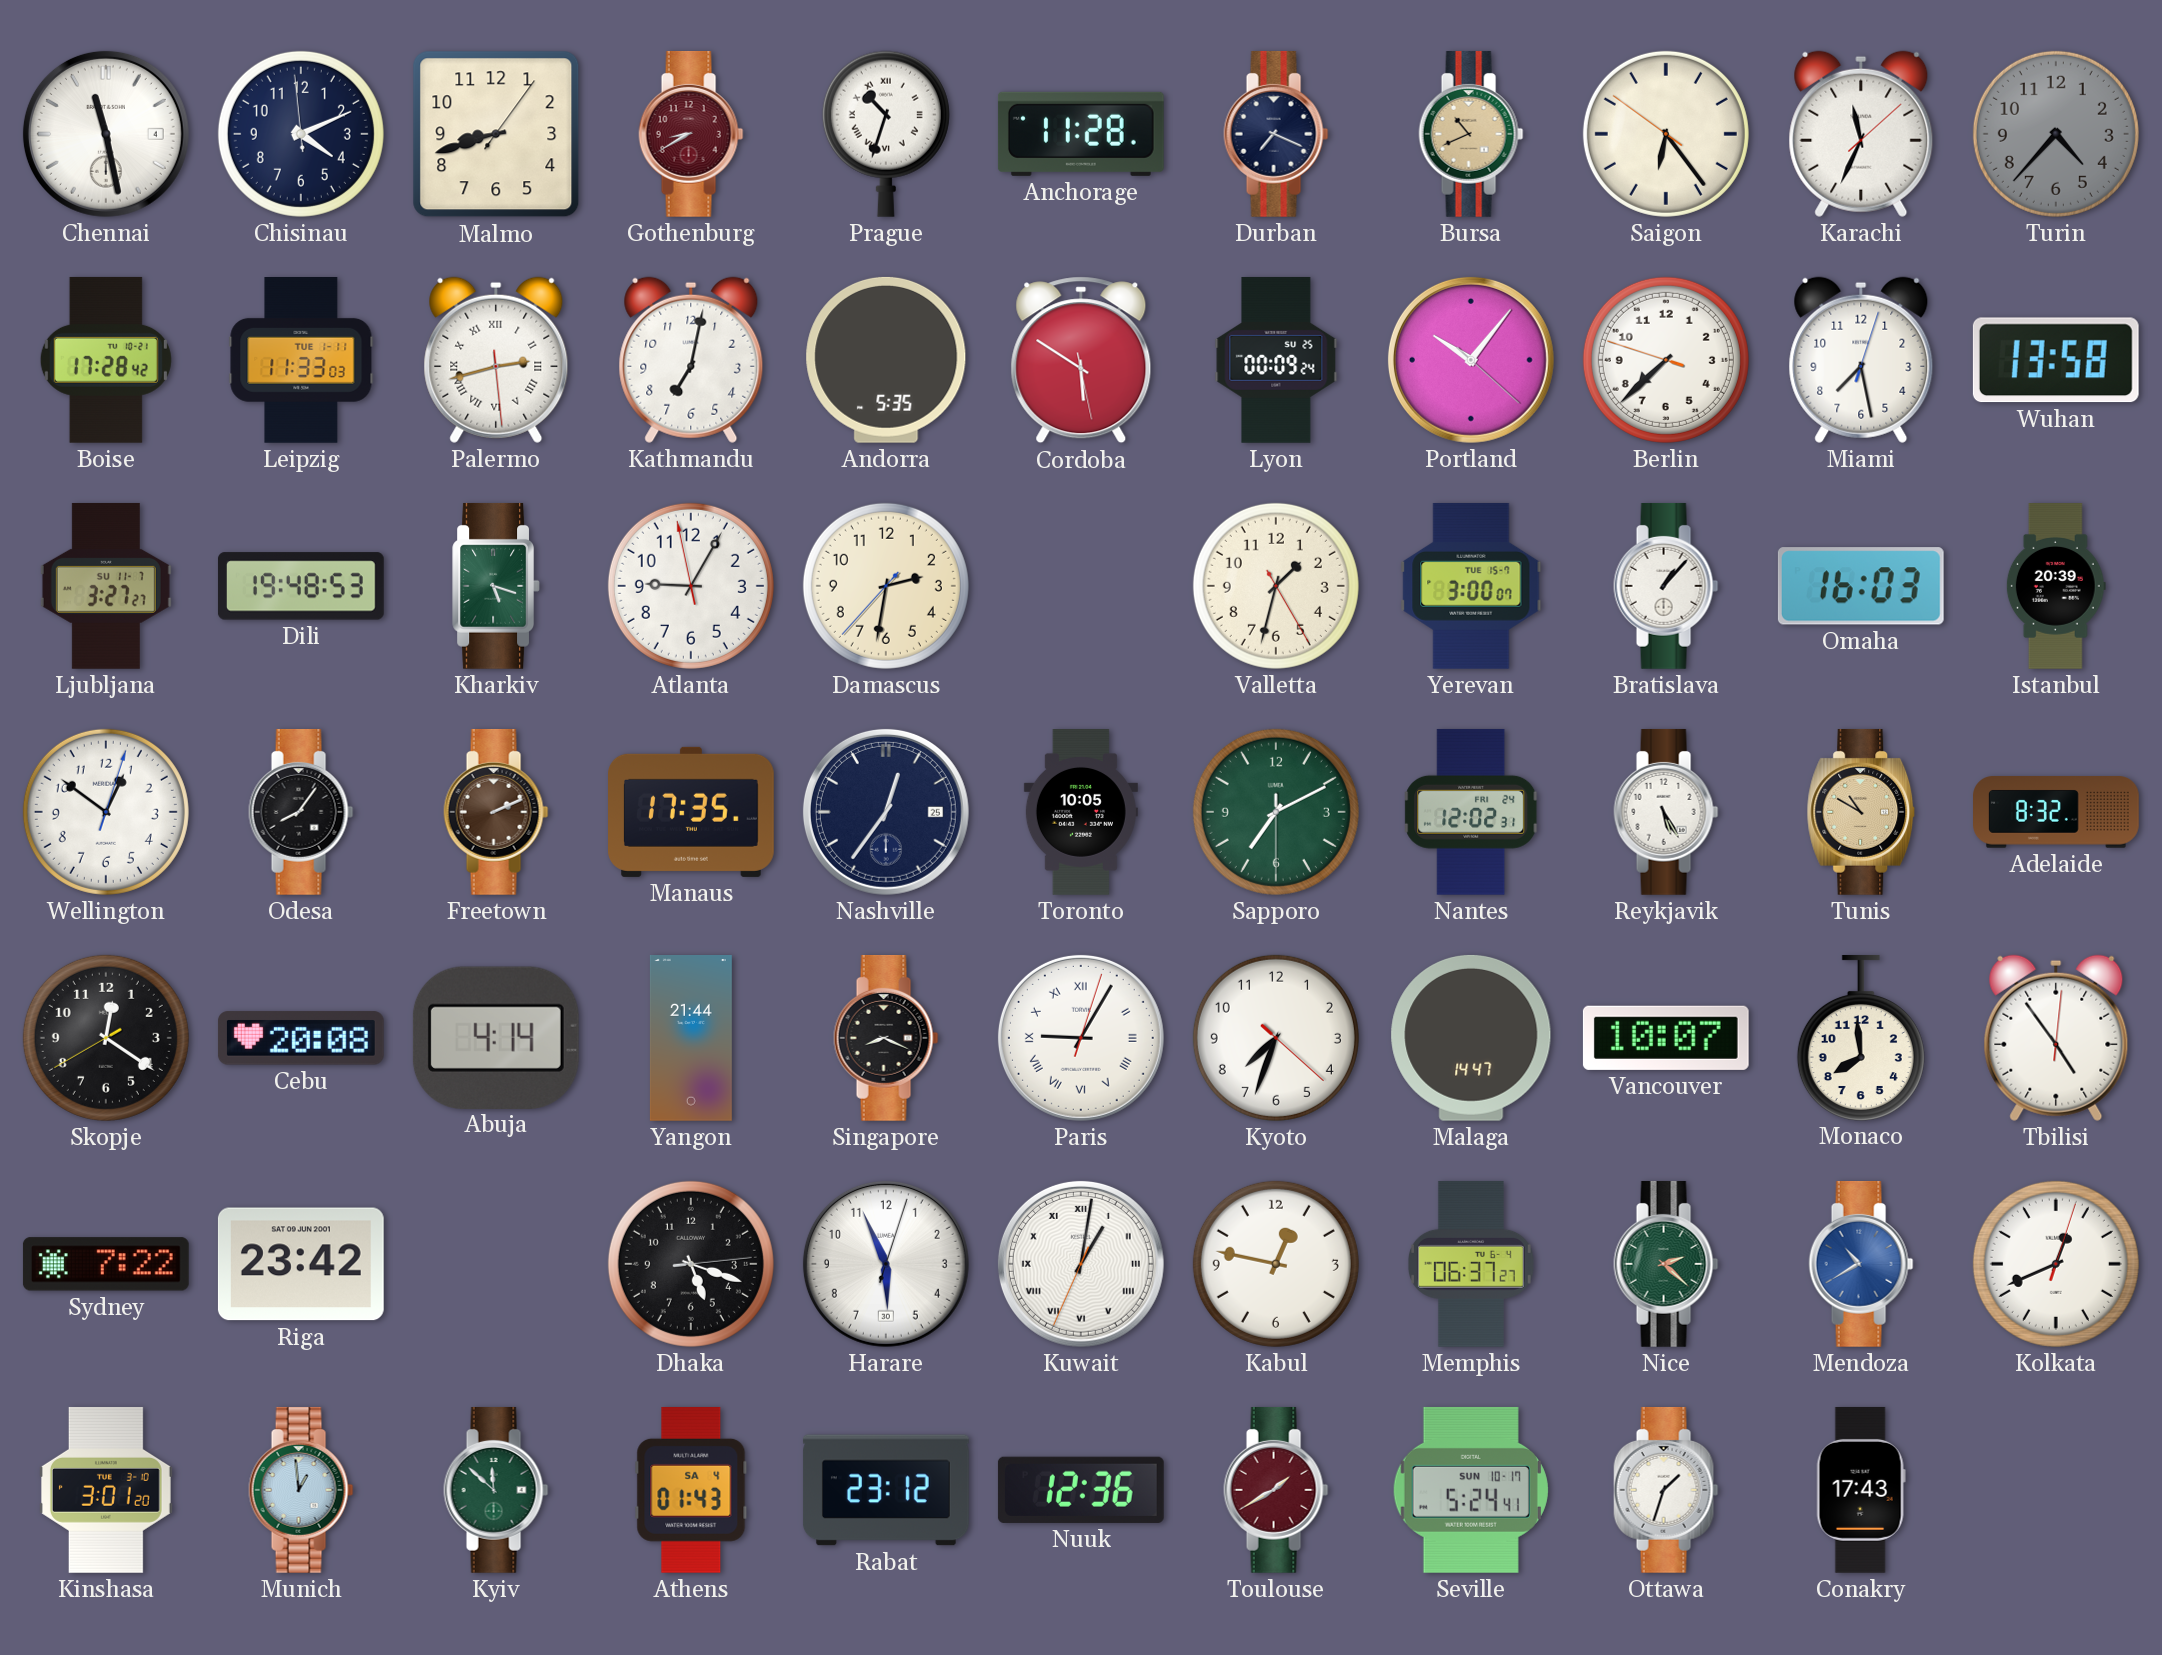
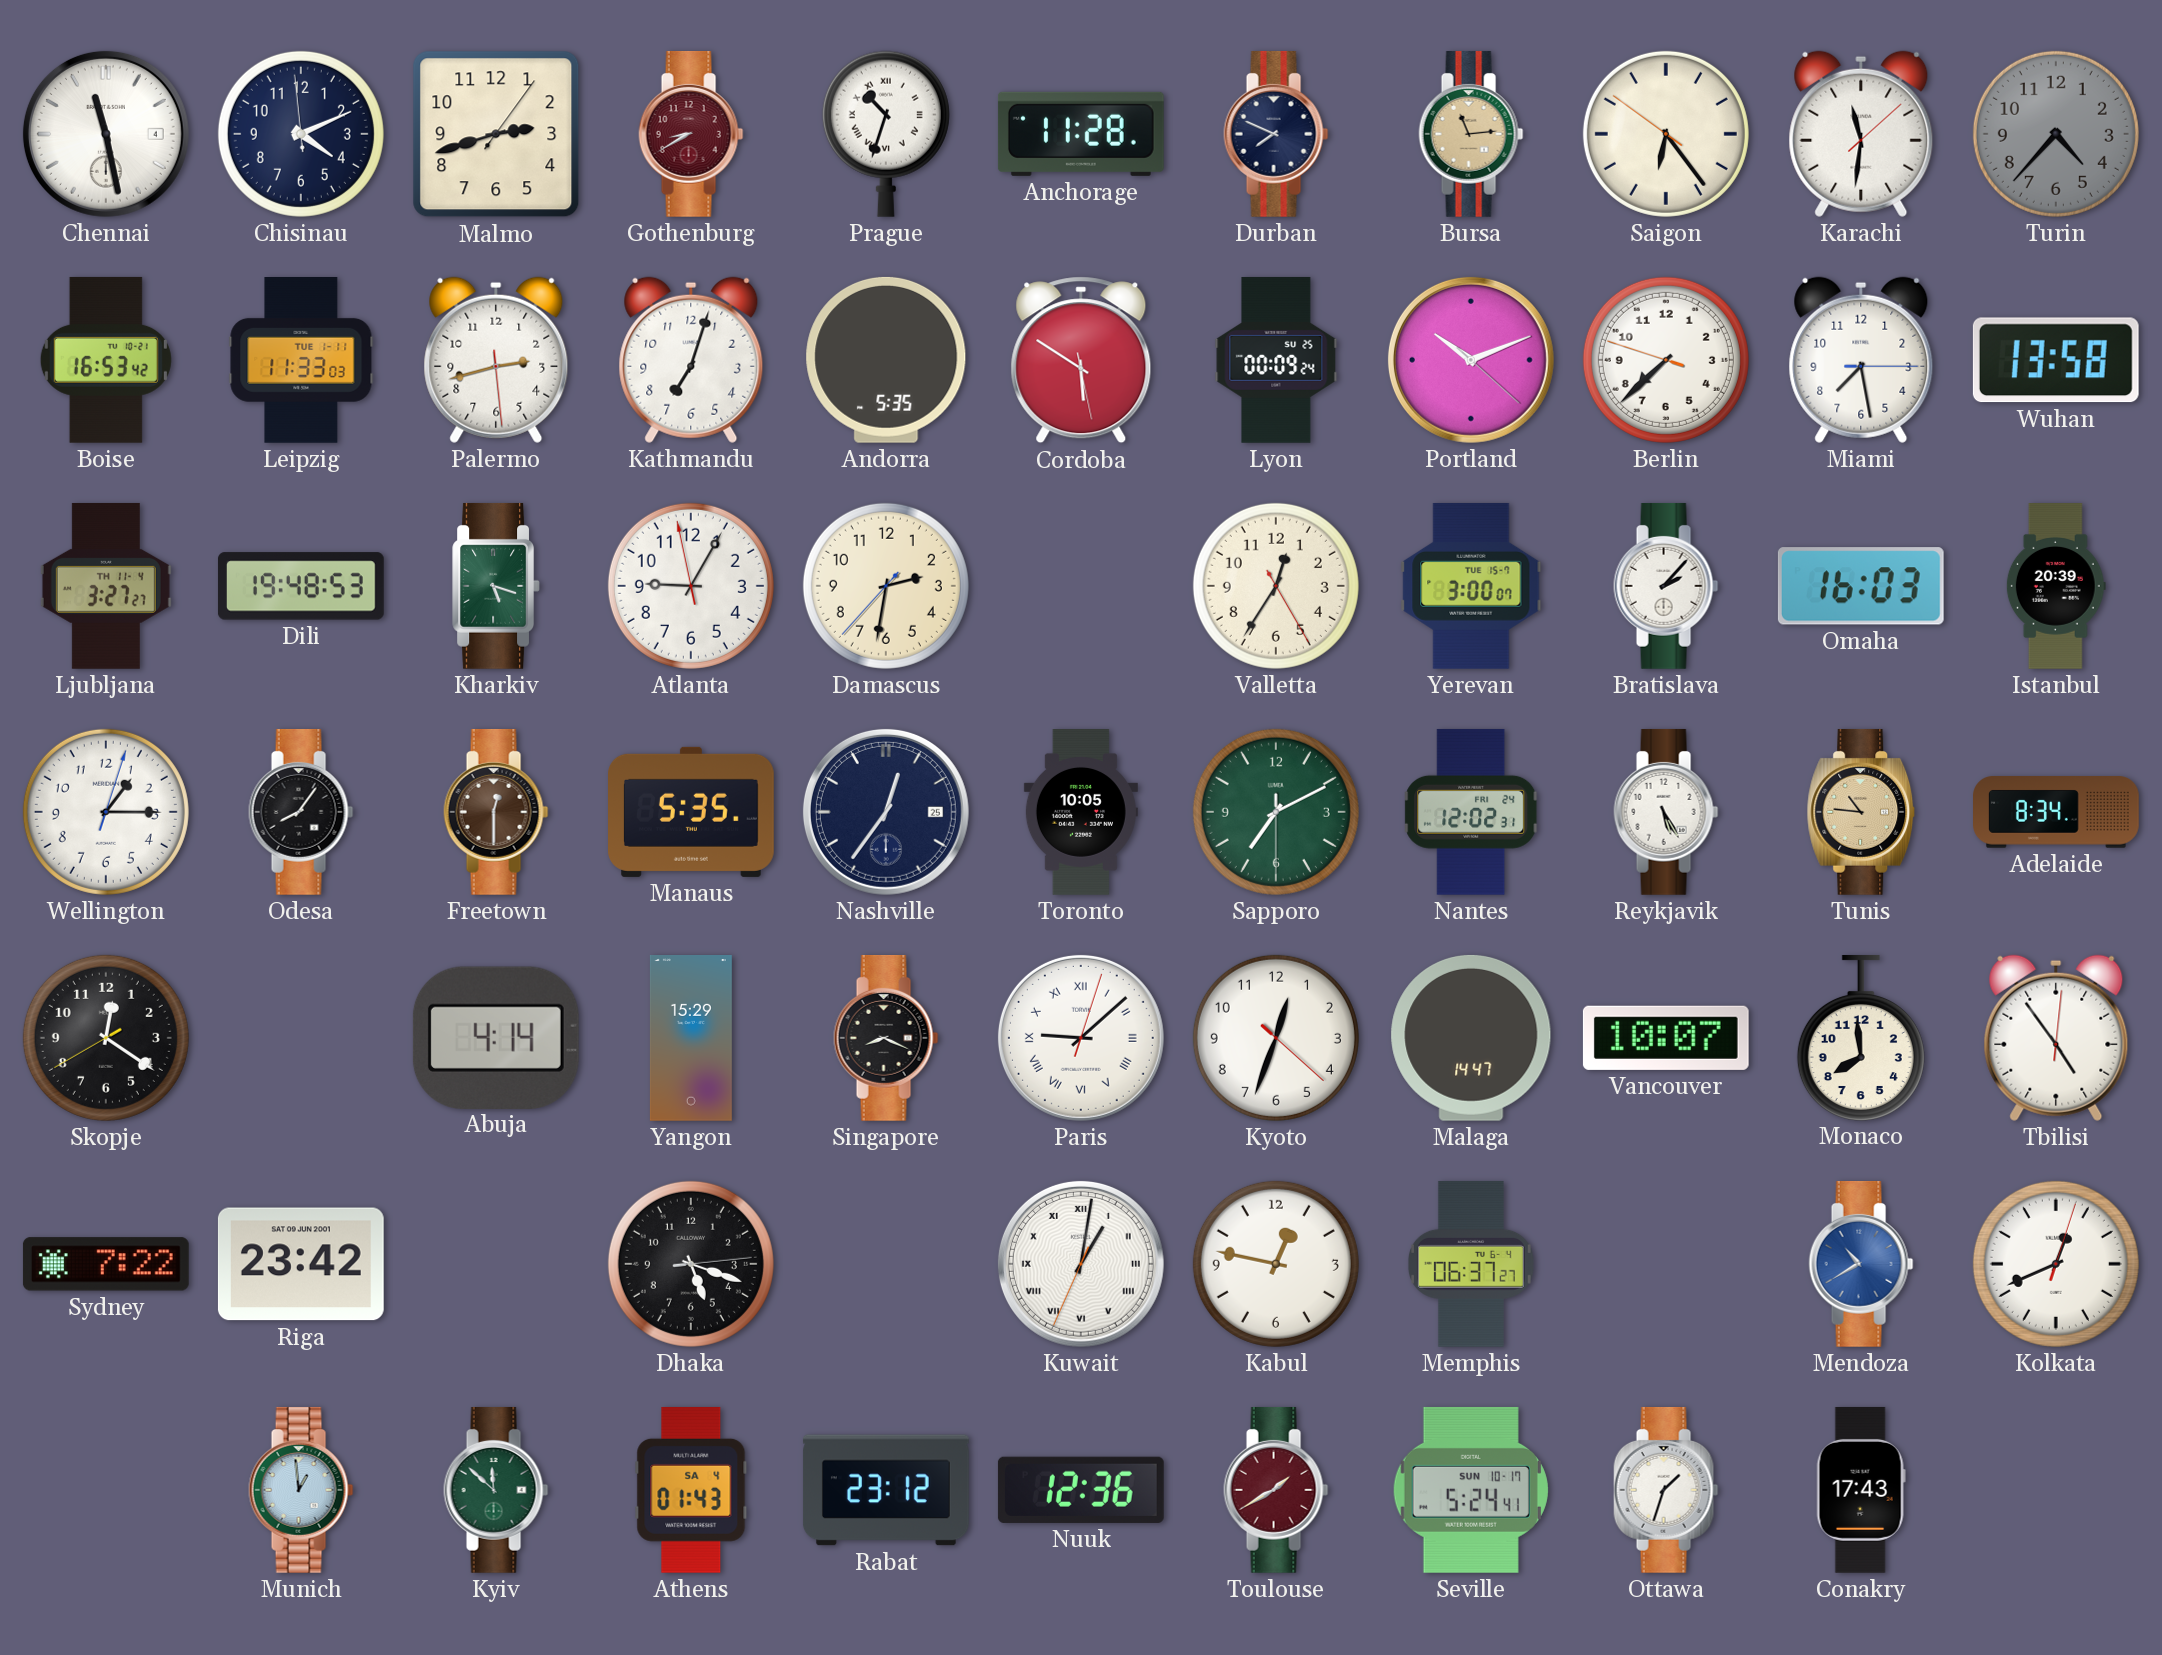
Malmo: 8:42 -> 2:42
Durban: 7:19 -> 7:49
Bursa: 10:41 -> 11:14
Karachi: 11:34 -> 11:31
Boise: 17:28 -> 16:53
Palermo numerals: Roman -> Arabic
Kathmandu: 7:02 -> 7:03
Portland: 10:06 -> 10:11
Miami: 7:28:03 -> 7:28:15
Ljubljana date: SU 11-7 -> TH 11-4
Valletta: 1:32 -> 12:35
Bratislava: 1:07 -> 2:07
Wellington: 12:51 -> 1:15
Freetown: 2:11 -> 12:30
Manaus: 17:35 -> 5:35
Tunis: 10:50 -> 10:46
Adelaide: 8:32 -> 8:34
Cebu: 20:08 -> none
Yangon: 21:44 -> 15:29
Paris: 9:05 -> 9:08
Kyoto: 7:33 -> 12:33
Harare: 5:56 -> none
Nice: 2:22 -> none
Kinshasa: 3:01 -> none
